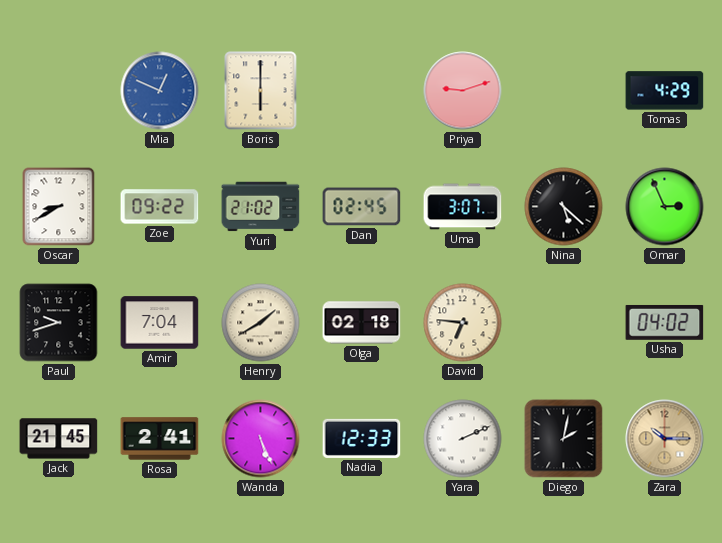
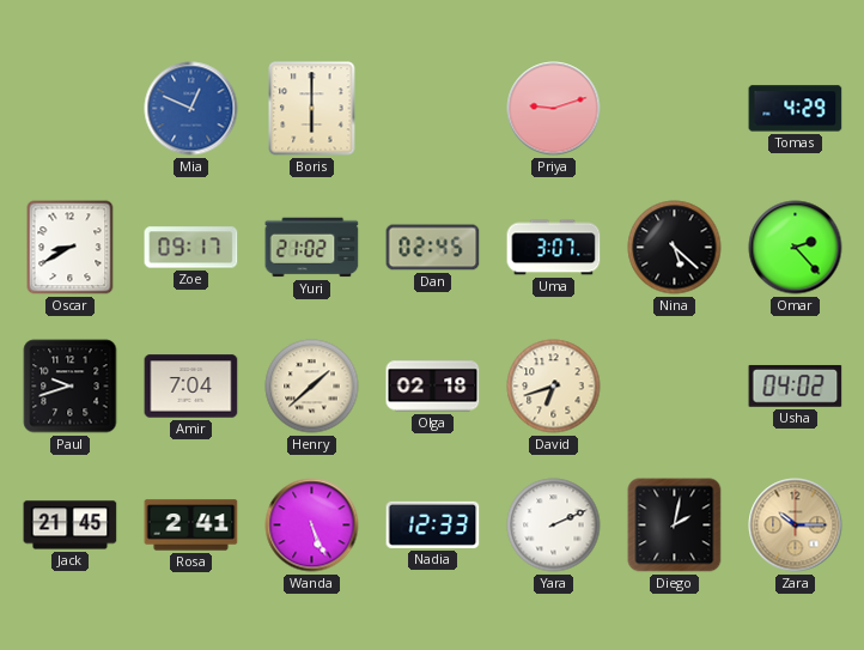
Zoe: 09:22 -> 09:17
Omar: 2:56 -> 2:23
Henry: 1:40 -> 1:38
David: 6:46 -> 6:42
